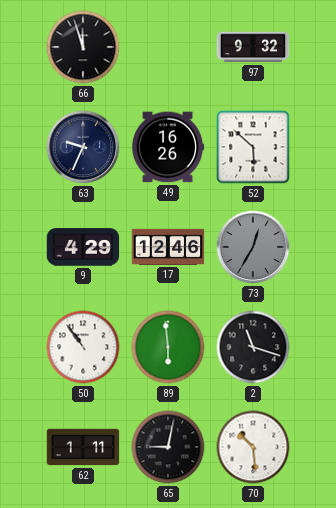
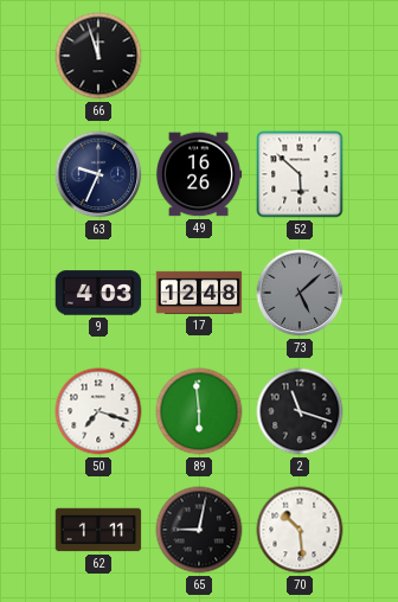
97: 9:32 -> none
9: 4:29 -> 4:03
17: 12:46 -> 12:48
73: 12:35 -> 5:08
50: 10:54 -> 7:18
